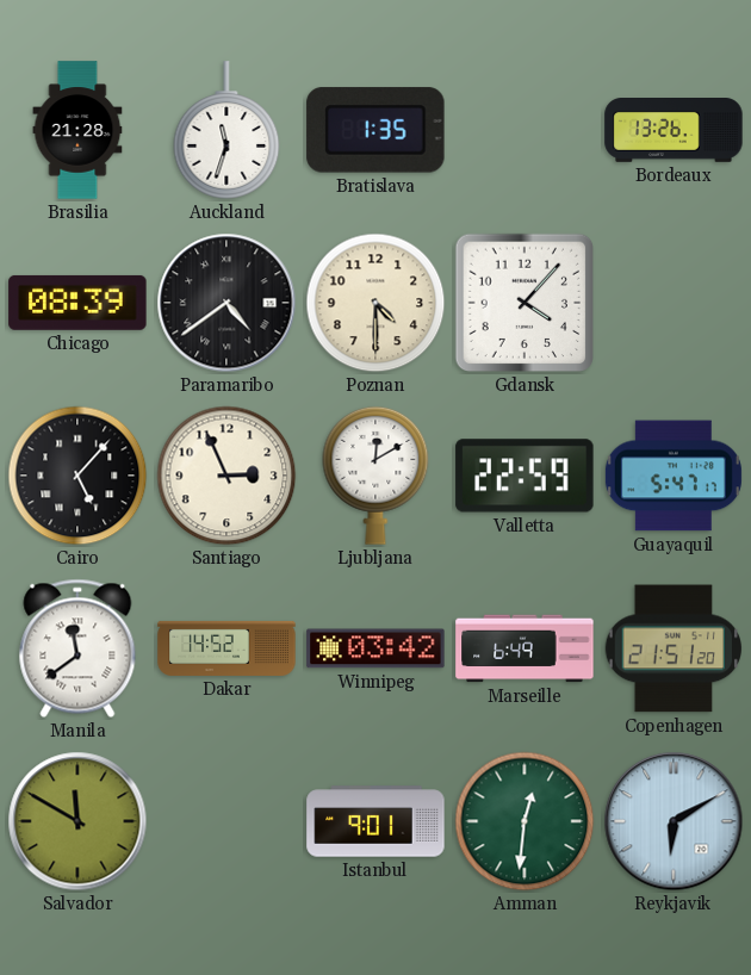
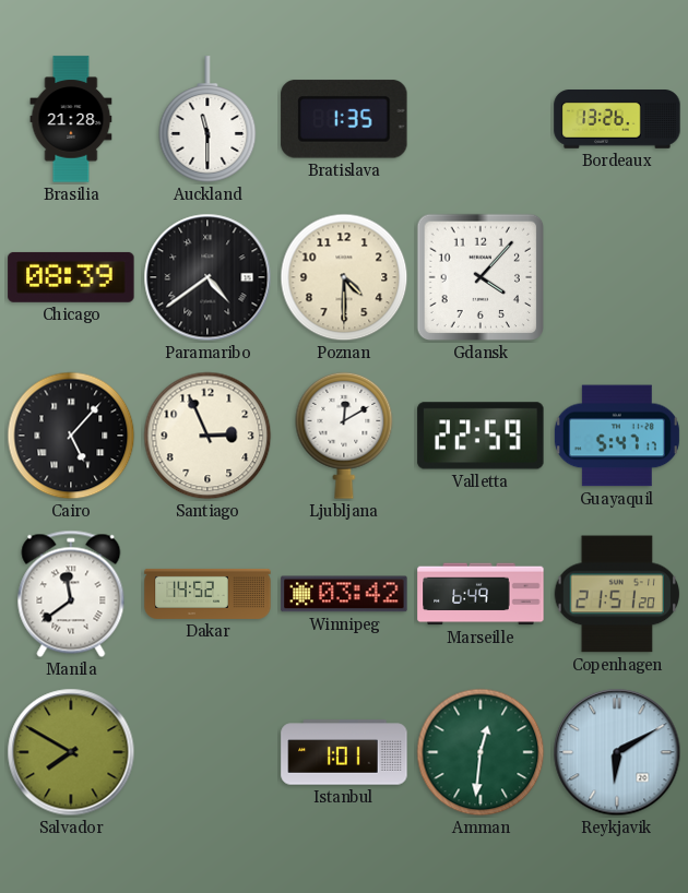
Auckland: 11:33 -> 11:30
Salvador: 11:50 -> 7:50
Istanbul: 9:01 -> 1:01
